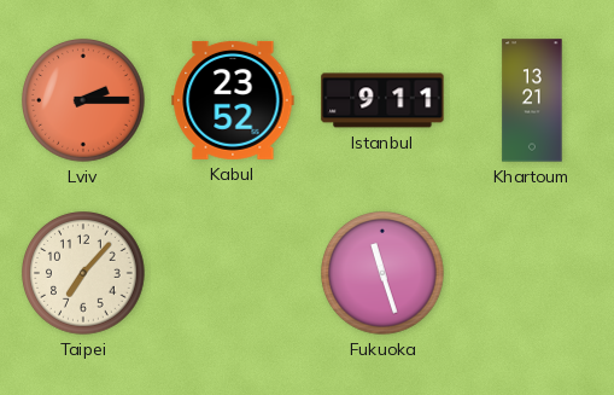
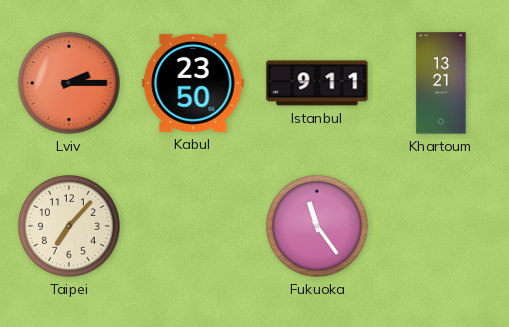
Kabul: 23:52 -> 23:50
Fukuoka: 11:27 -> 11:24
